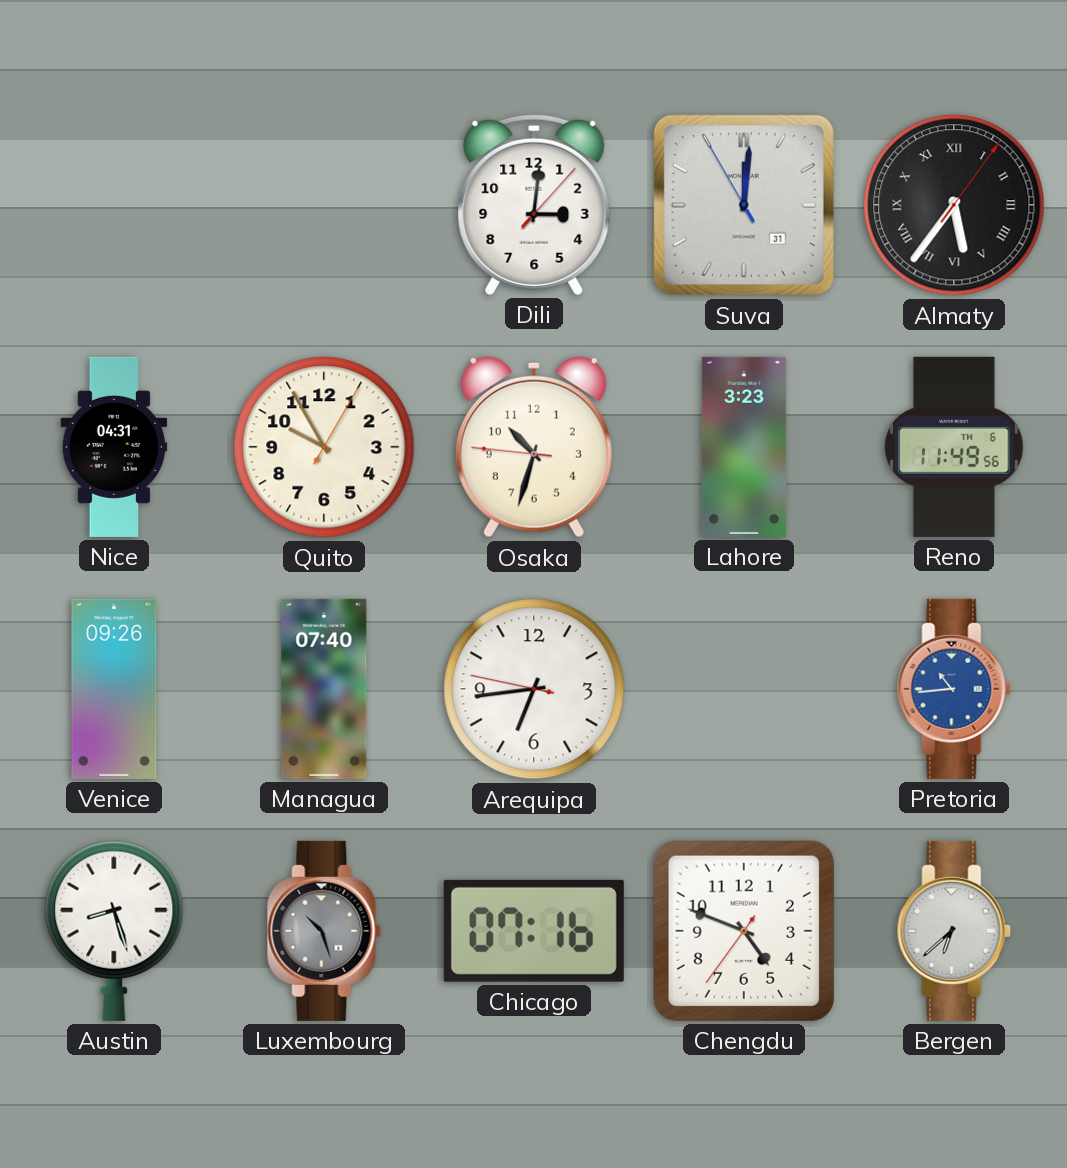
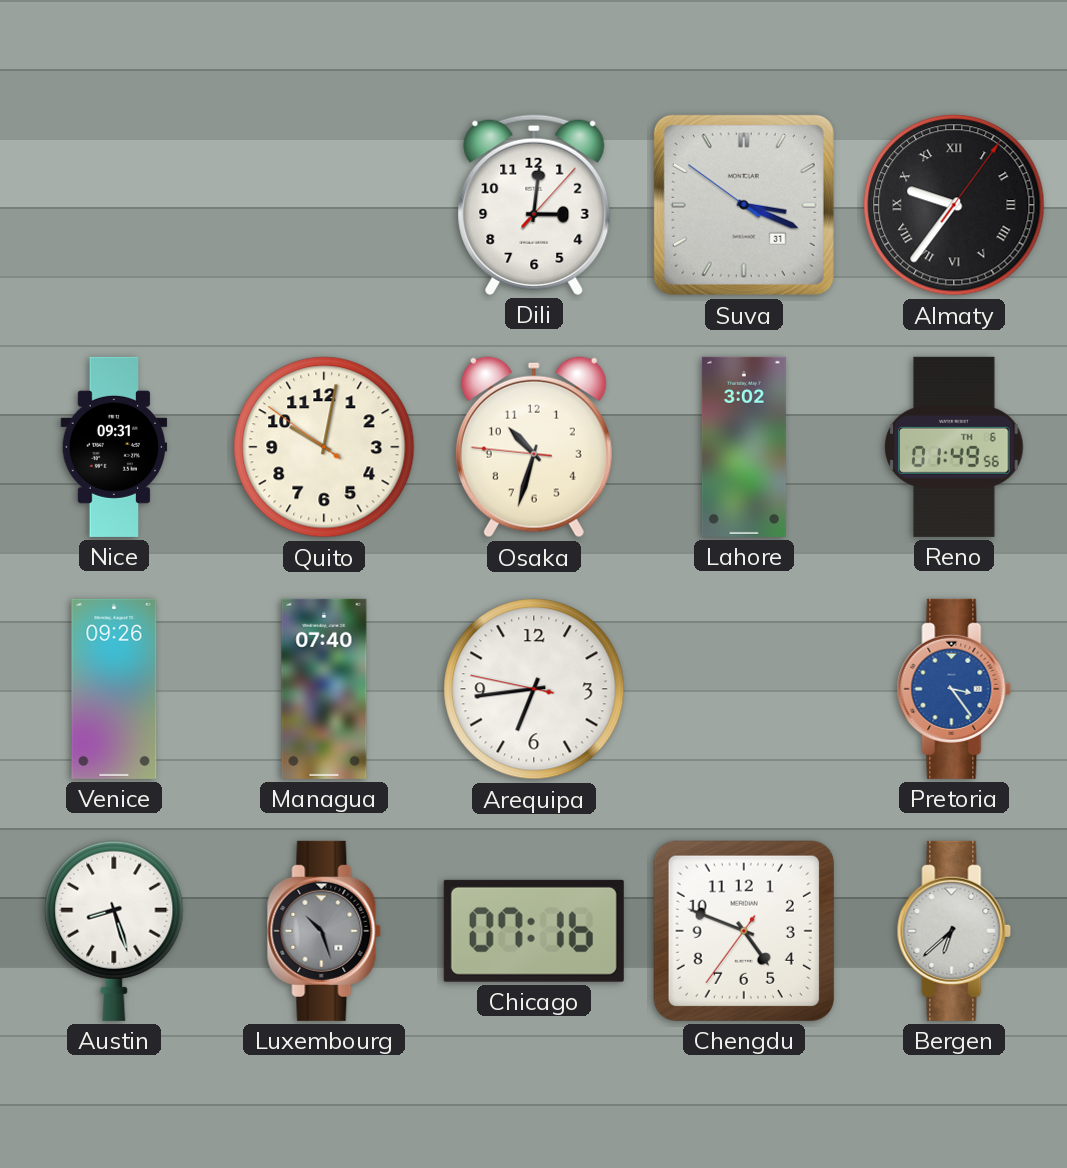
Suva: 12:00 -> 3:18
Almaty: 5:36 -> 9:36
Nice: 04:31 -> 09:31
Quito: 9:55 -> 10:01
Lahore: 3:23 -> 3:02
Reno: 11:49 -> 01:49
Pretoria: 10:44 -> 3:24
